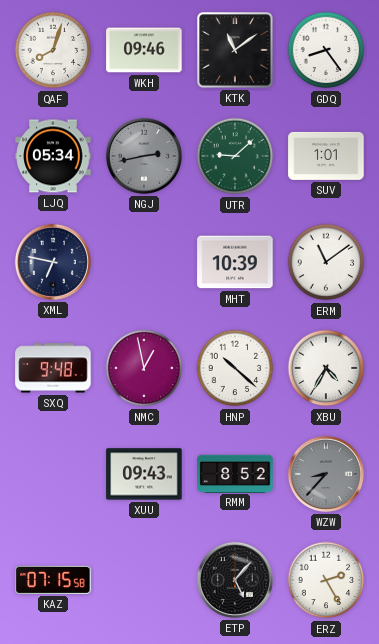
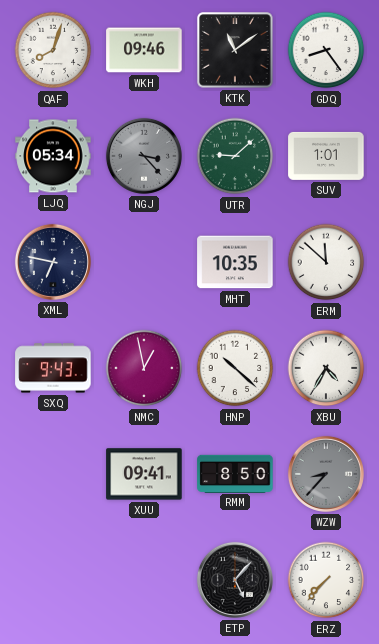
NGJ: 2:43 -> 3:23
MHT: 10:39 -> 10:35
ERM: 11:09 -> 11:52
SXQ: 9:48 -> 9:43
XUU: 09:43 -> 09:41
RMM: 8:52 -> 8:50
KAZ: 07:15 -> none
ERZ: 2:25 -> 7:37
